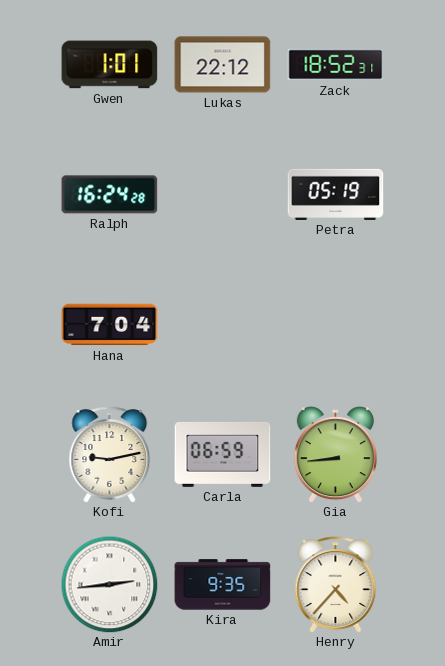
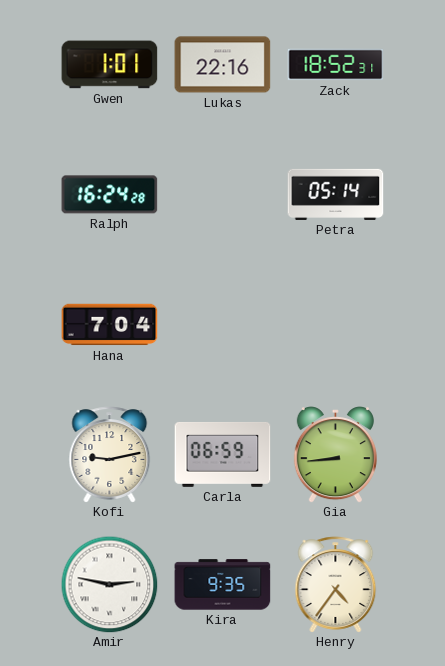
Lukas: 22:12 -> 22:16
Petra: 05:19 -> 05:14
Amir: 2:44 -> 2:47
Henry: 4:37 -> 4:36
